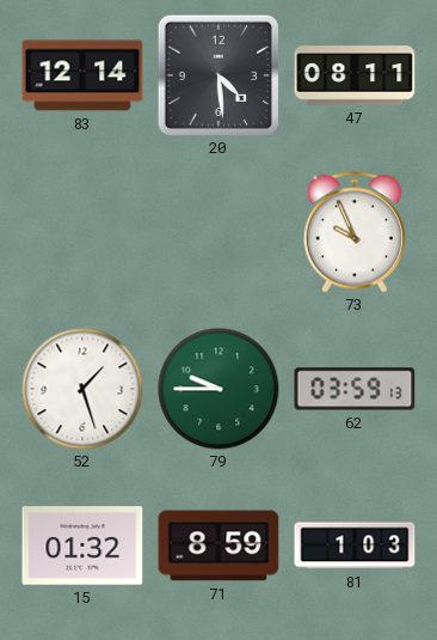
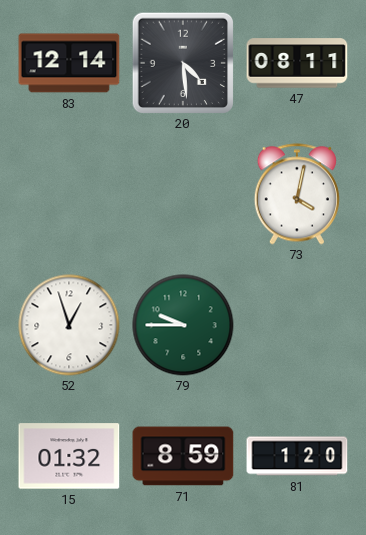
73: 9:56 -> 4:02
52: 1:27 -> 12:57
62: 03:59 -> none
81: 1:03 -> 1:20
